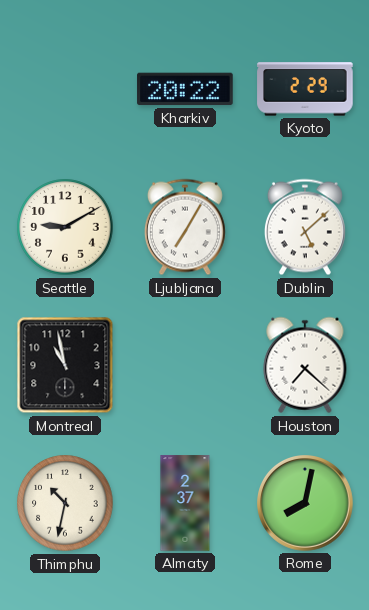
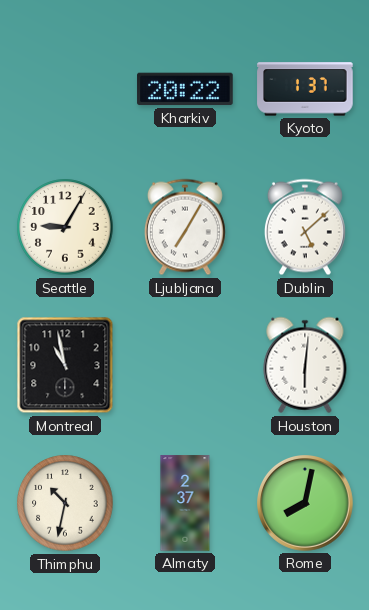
Kyoto: 2:29 -> 1:37
Seattle: 9:10 -> 9:05
Houston: 7:22 -> 6:01
